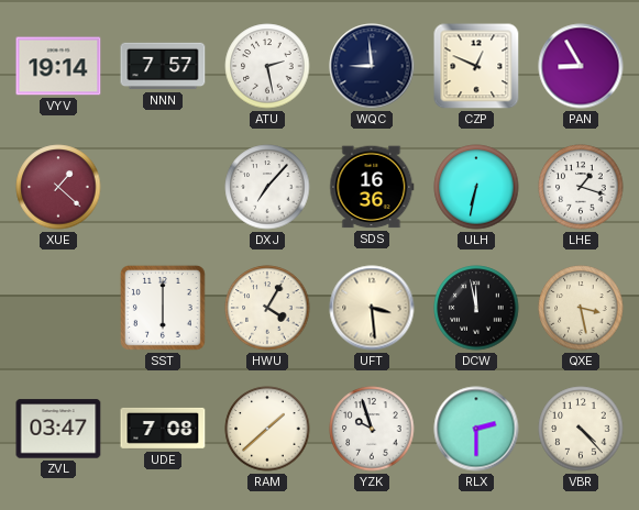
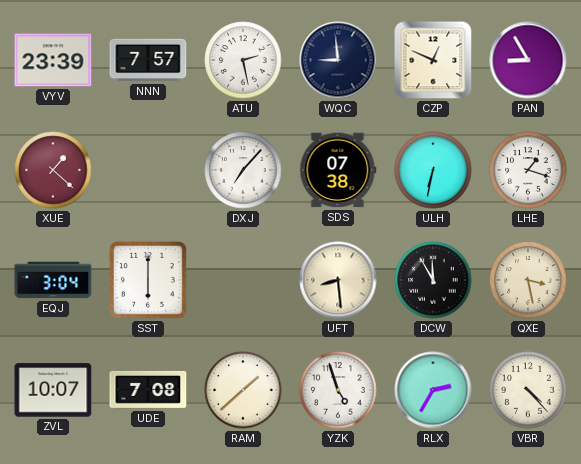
VYV: 19:14 -> 23:39
SDS: 16:36 -> 07:38
EQJ: none -> 3:04
HWU: 4:05 -> none
UFT: 3:29 -> 8:29
DCW: 11:58 -> 11:55
ZVL: 03:47 -> 10:07
YZK: 9:57 -> 4:57
RLX: 2:30 -> 2:35
